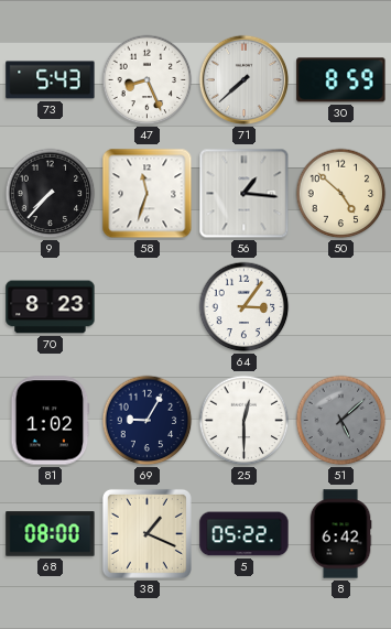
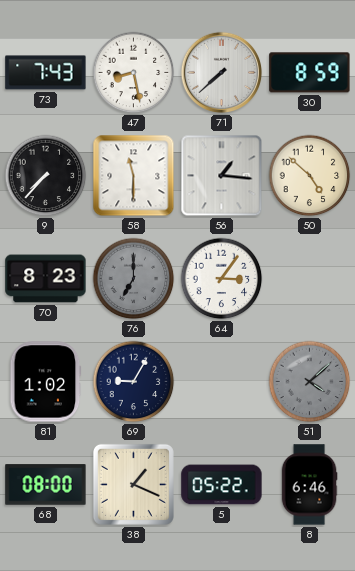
73: 5:43 -> 7:43
47: 8:26 -> 8:28
58: 11:33 -> 11:30
76: none -> 7:00
25: 12:30 -> none
51: 5:08 -> 4:08
8: 6:42 -> 6:46
